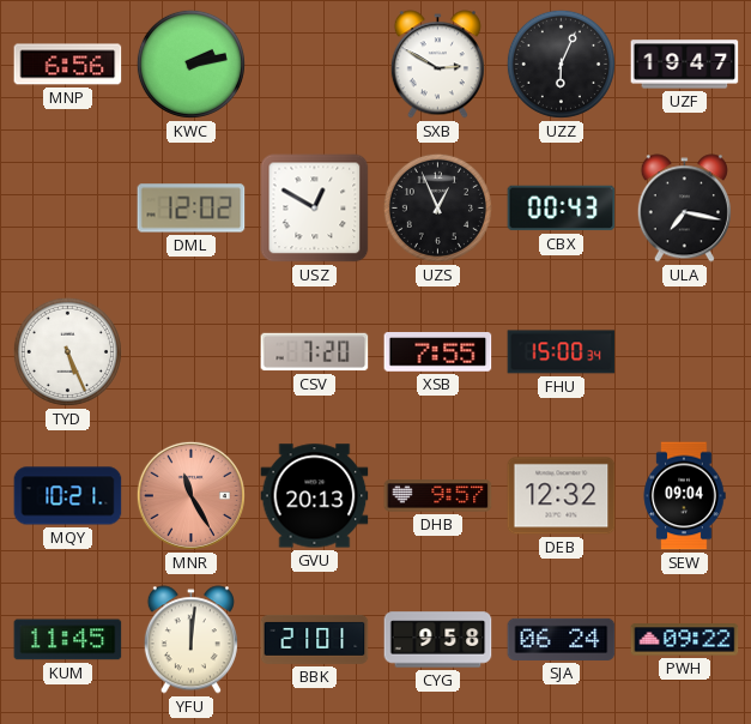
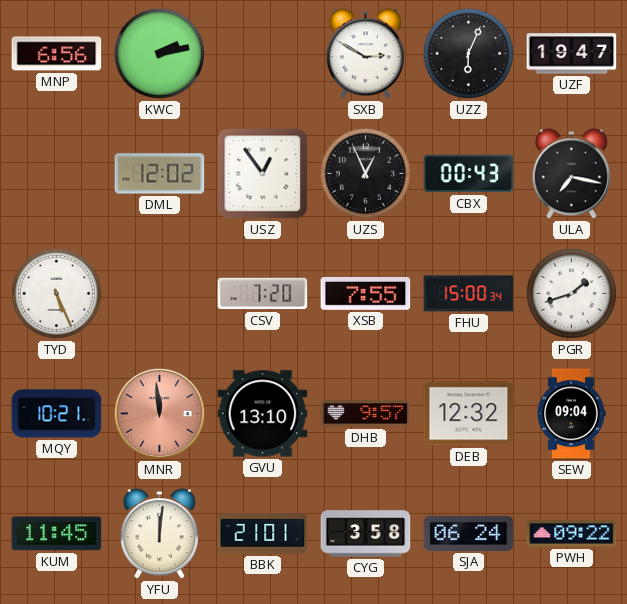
USZ: 12:50 -> 12:54
PGR: none -> 1:42
MNR: 11:25 -> 11:59
GVU: 20:13 -> 13:10
CYG: 9:58 -> 3:58
